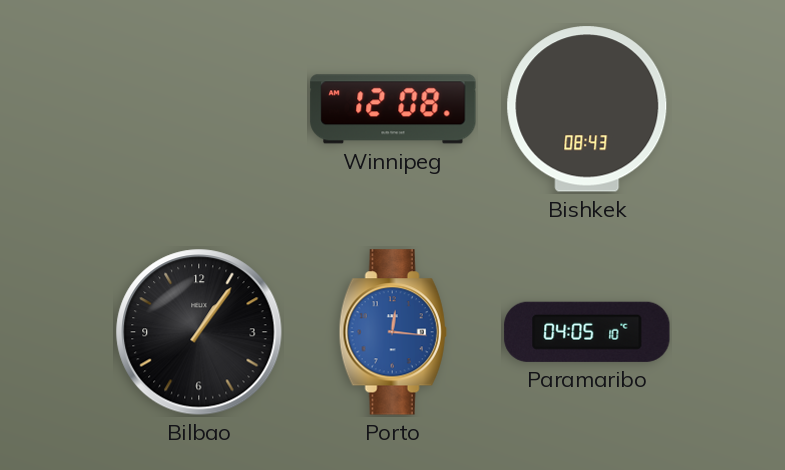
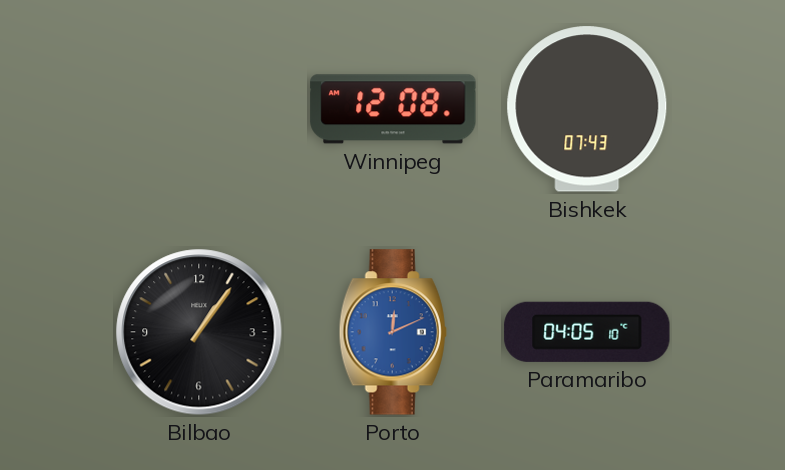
Bishkek: 08:43 -> 07:43
Porto: 12:16 -> 12:11
